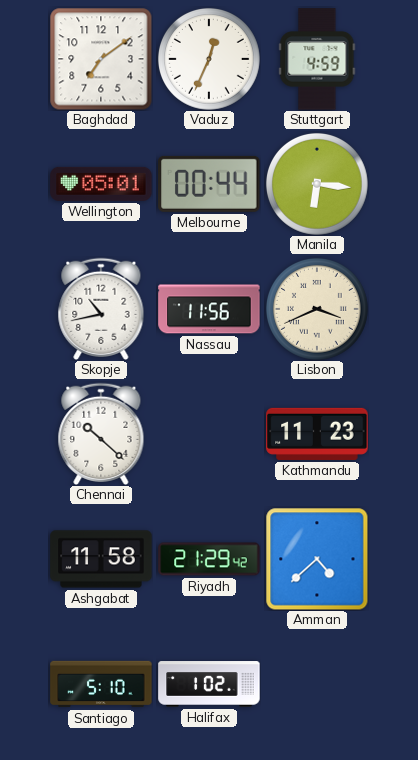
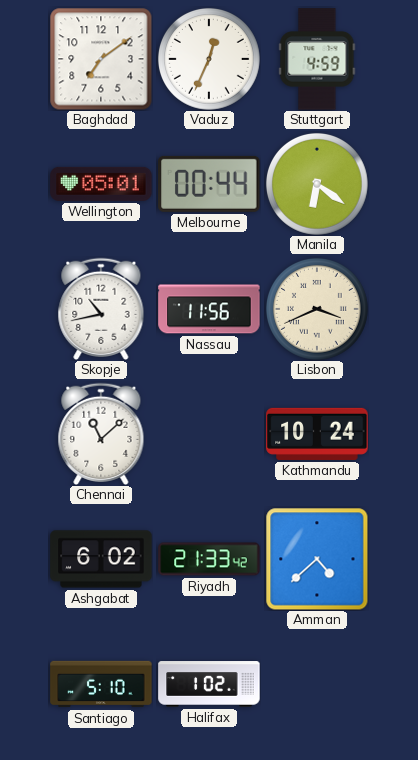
Manila: 6:16 -> 6:21
Chennai: 10:22 -> 11:08
Kathmandu: 11:23 -> 10:24
Ashgabat: 11:58 -> 6:02
Riyadh: 21:29 -> 21:33
